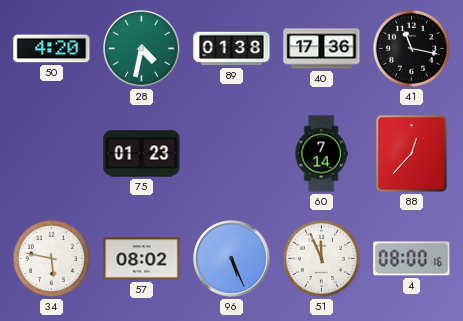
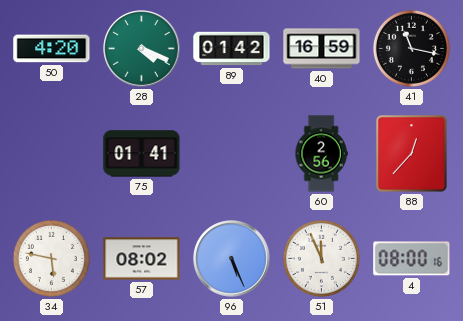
28: 4:32 -> 4:19
89: 01:38 -> 01:42
40: 17:36 -> 16:59
75: 01:23 -> 01:41
60: 7:14 -> 2:56
